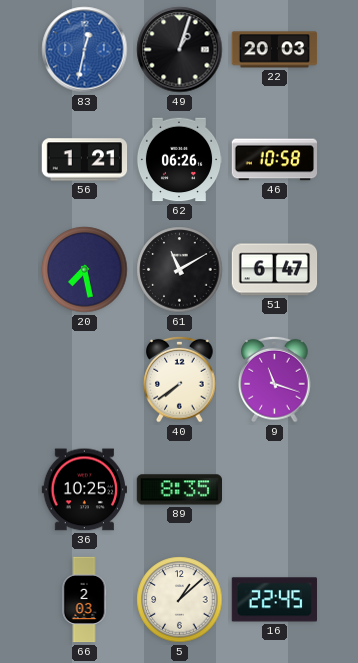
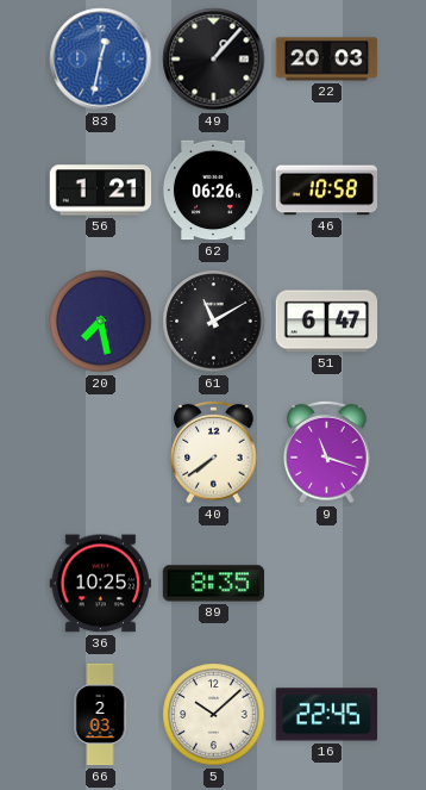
49: 1:03 -> 1:07
5: 1:08 -> 10:08
